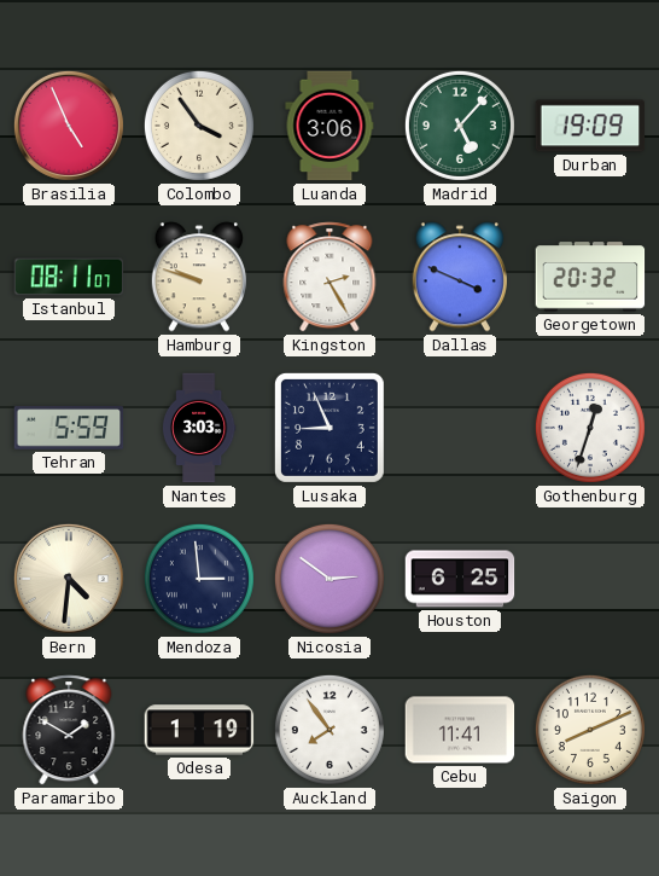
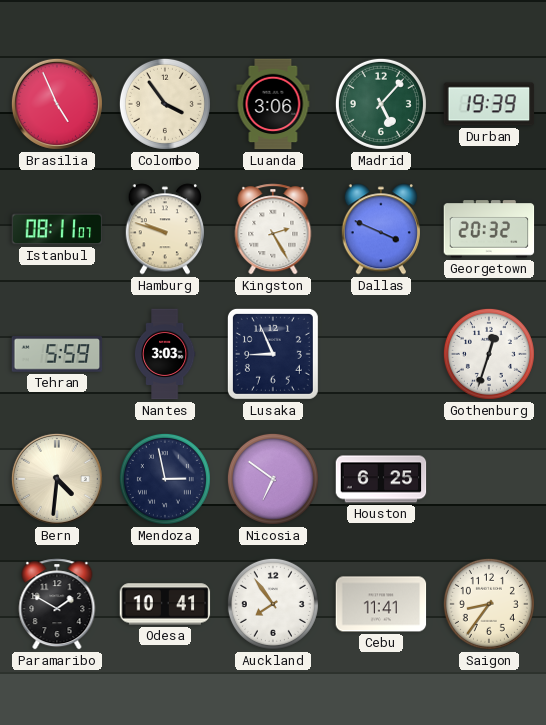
Durban: 19:09 -> 19:39
Mendoza: 2:59 -> 2:58
Nicosia: 2:51 -> 6:51
Odesa: 1:19 -> 10:41
Saigon: 8:11 -> 8:36
